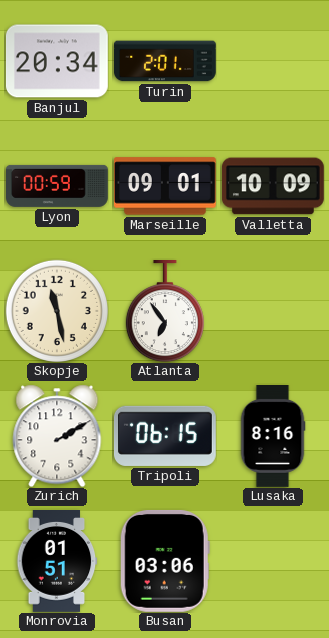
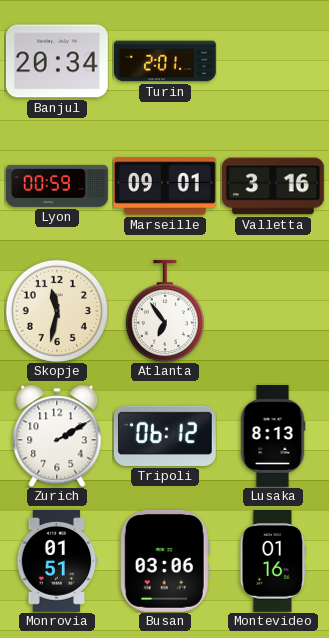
Valletta: 10:09 -> 3:16
Skopje: 11:28 -> 11:32
Tripoli: 06:15 -> 06:12
Lusaka: 8:16 -> 8:13
Montevideo: none -> 01:16
